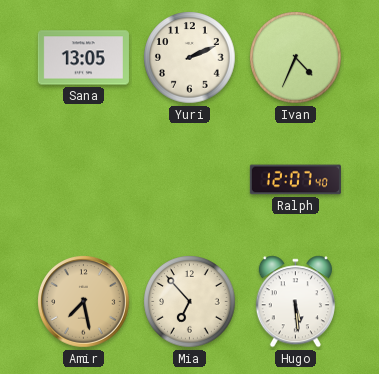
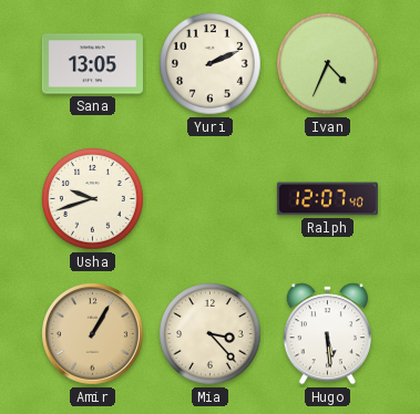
Usha: none -> 9:42
Amir: 7:28 -> 1:05
Mia: 6:53 -> 3:23
